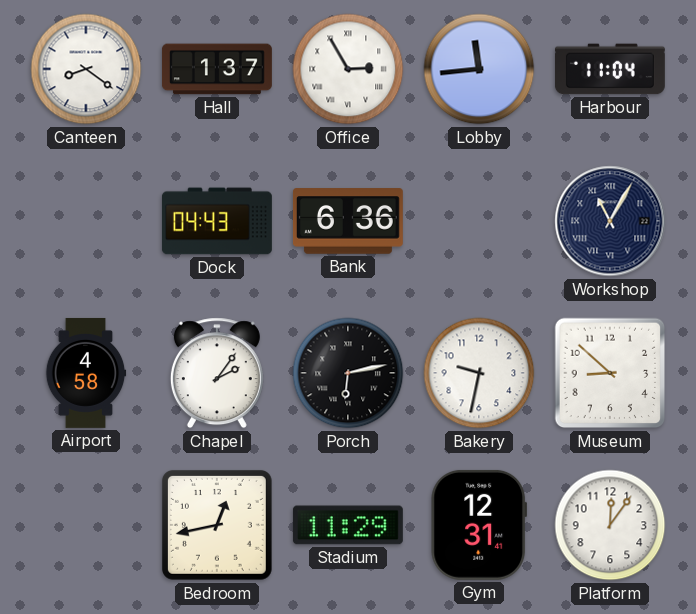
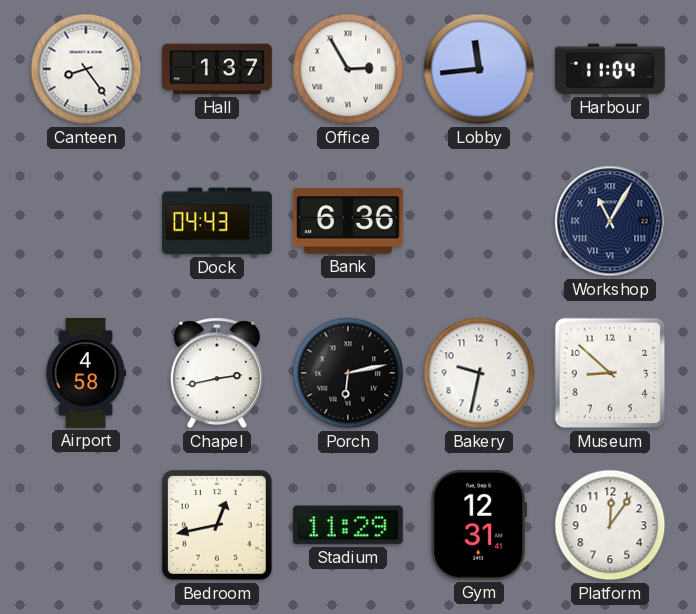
Canteen: 8:21 -> 8:24
Chapel: 2:06 -> 2:43
